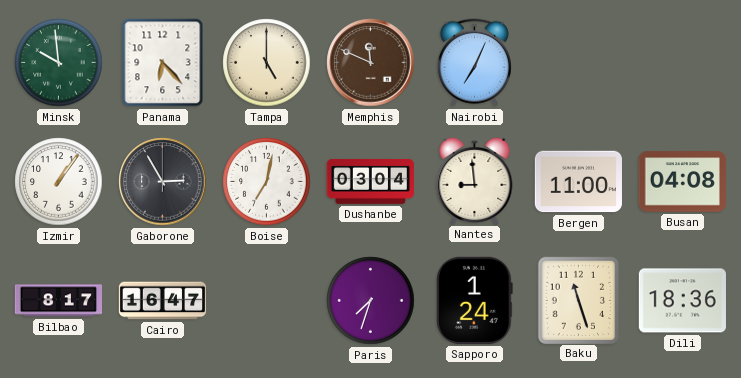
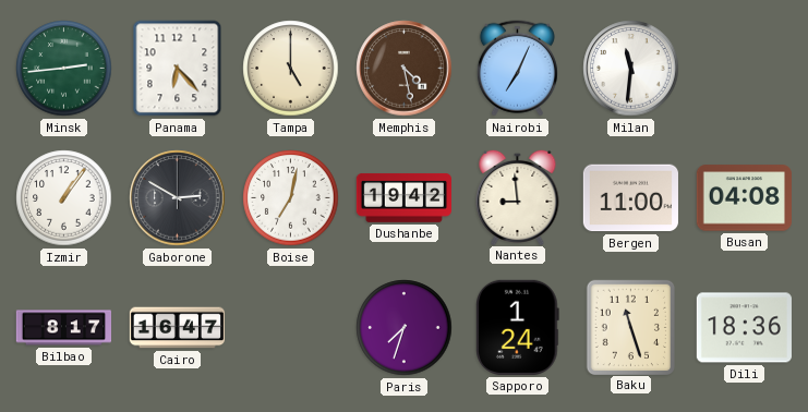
Minsk: 9:59 -> 2:44
Memphis: 11:49 -> 4:28
Milan: none -> 11:31
Gaborone: 2:55 -> 2:50
Dushanbe: 03:04 -> 19:42
